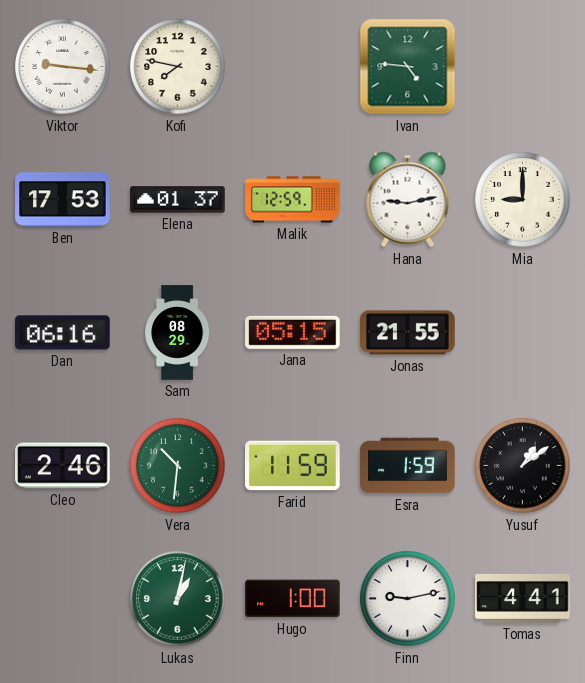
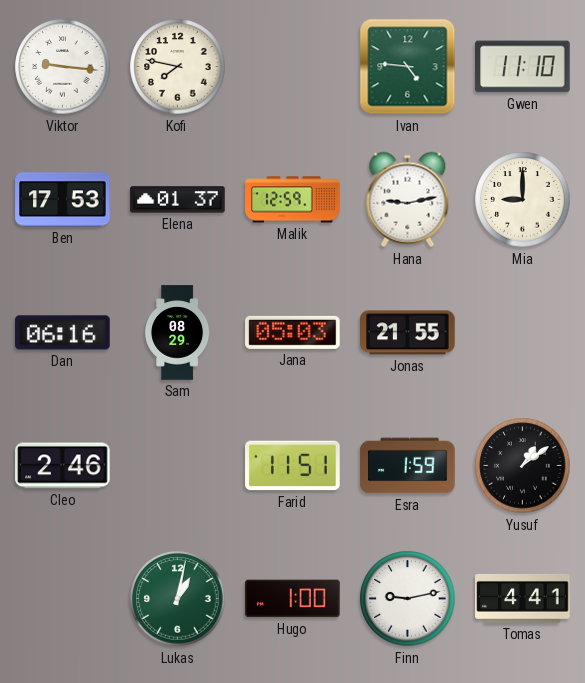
Gwen: none -> 11:10
Jana: 05:15 -> 05:03
Vera: 10:31 -> none
Farid: 11:59 -> 11:51
